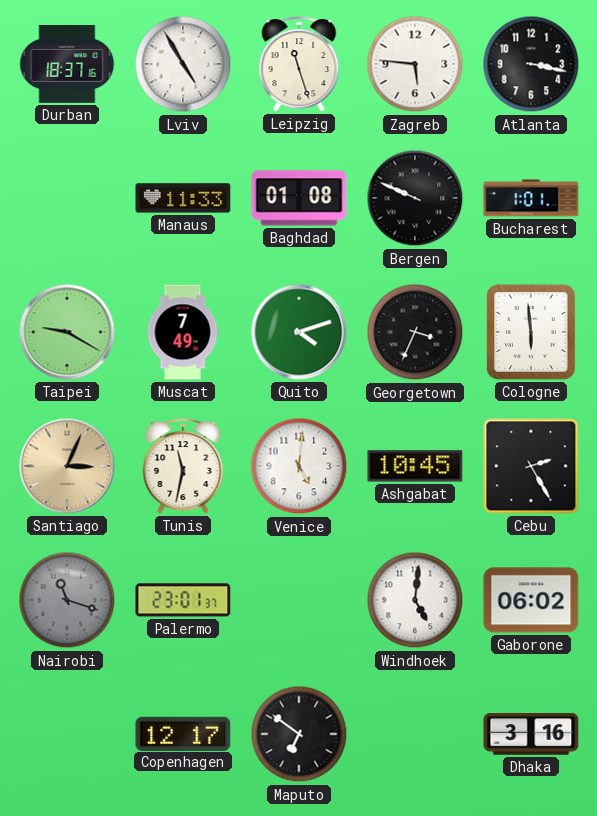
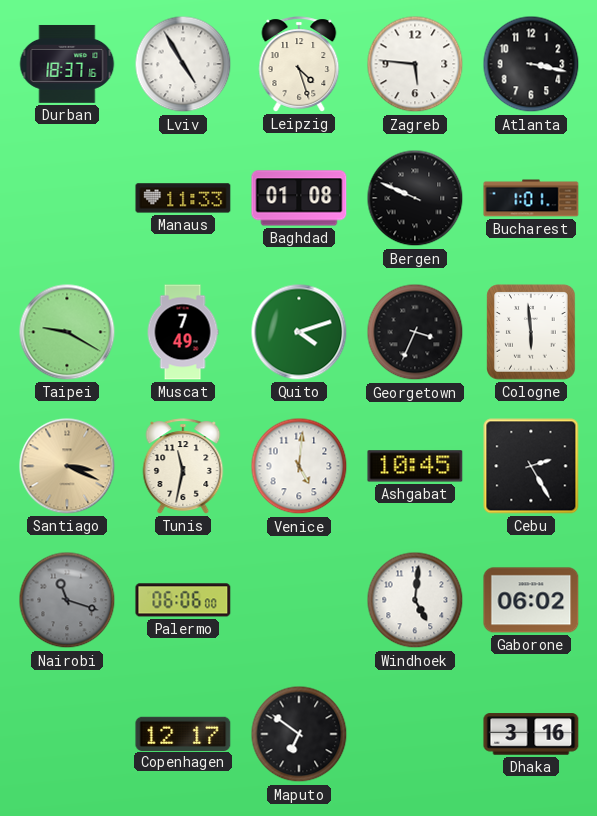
Leipzig: 11:27 -> 4:27
Santiago: 3:04 -> 3:19
Palermo: 23:01 -> 06:06
